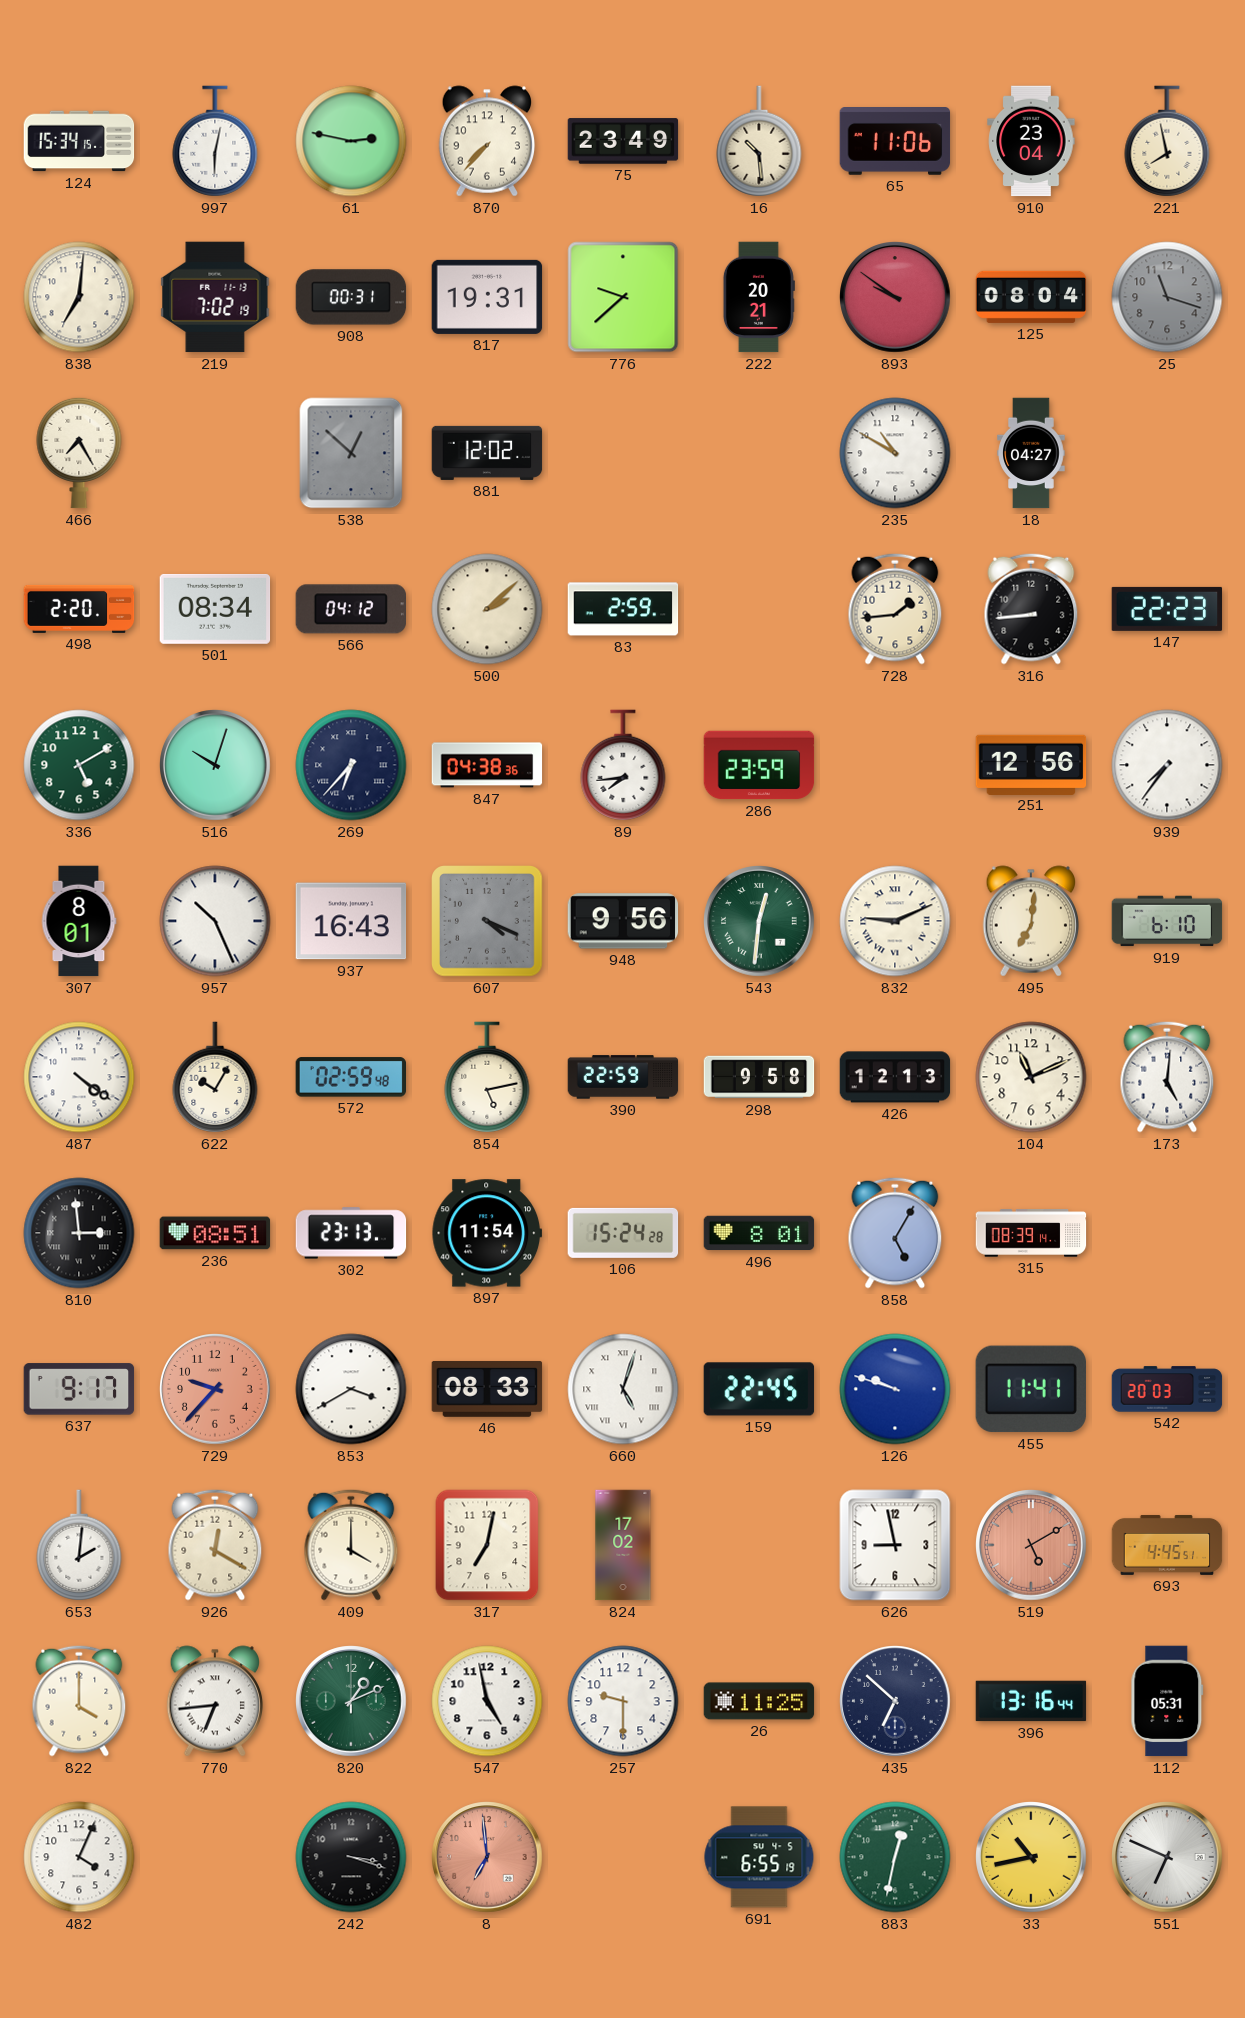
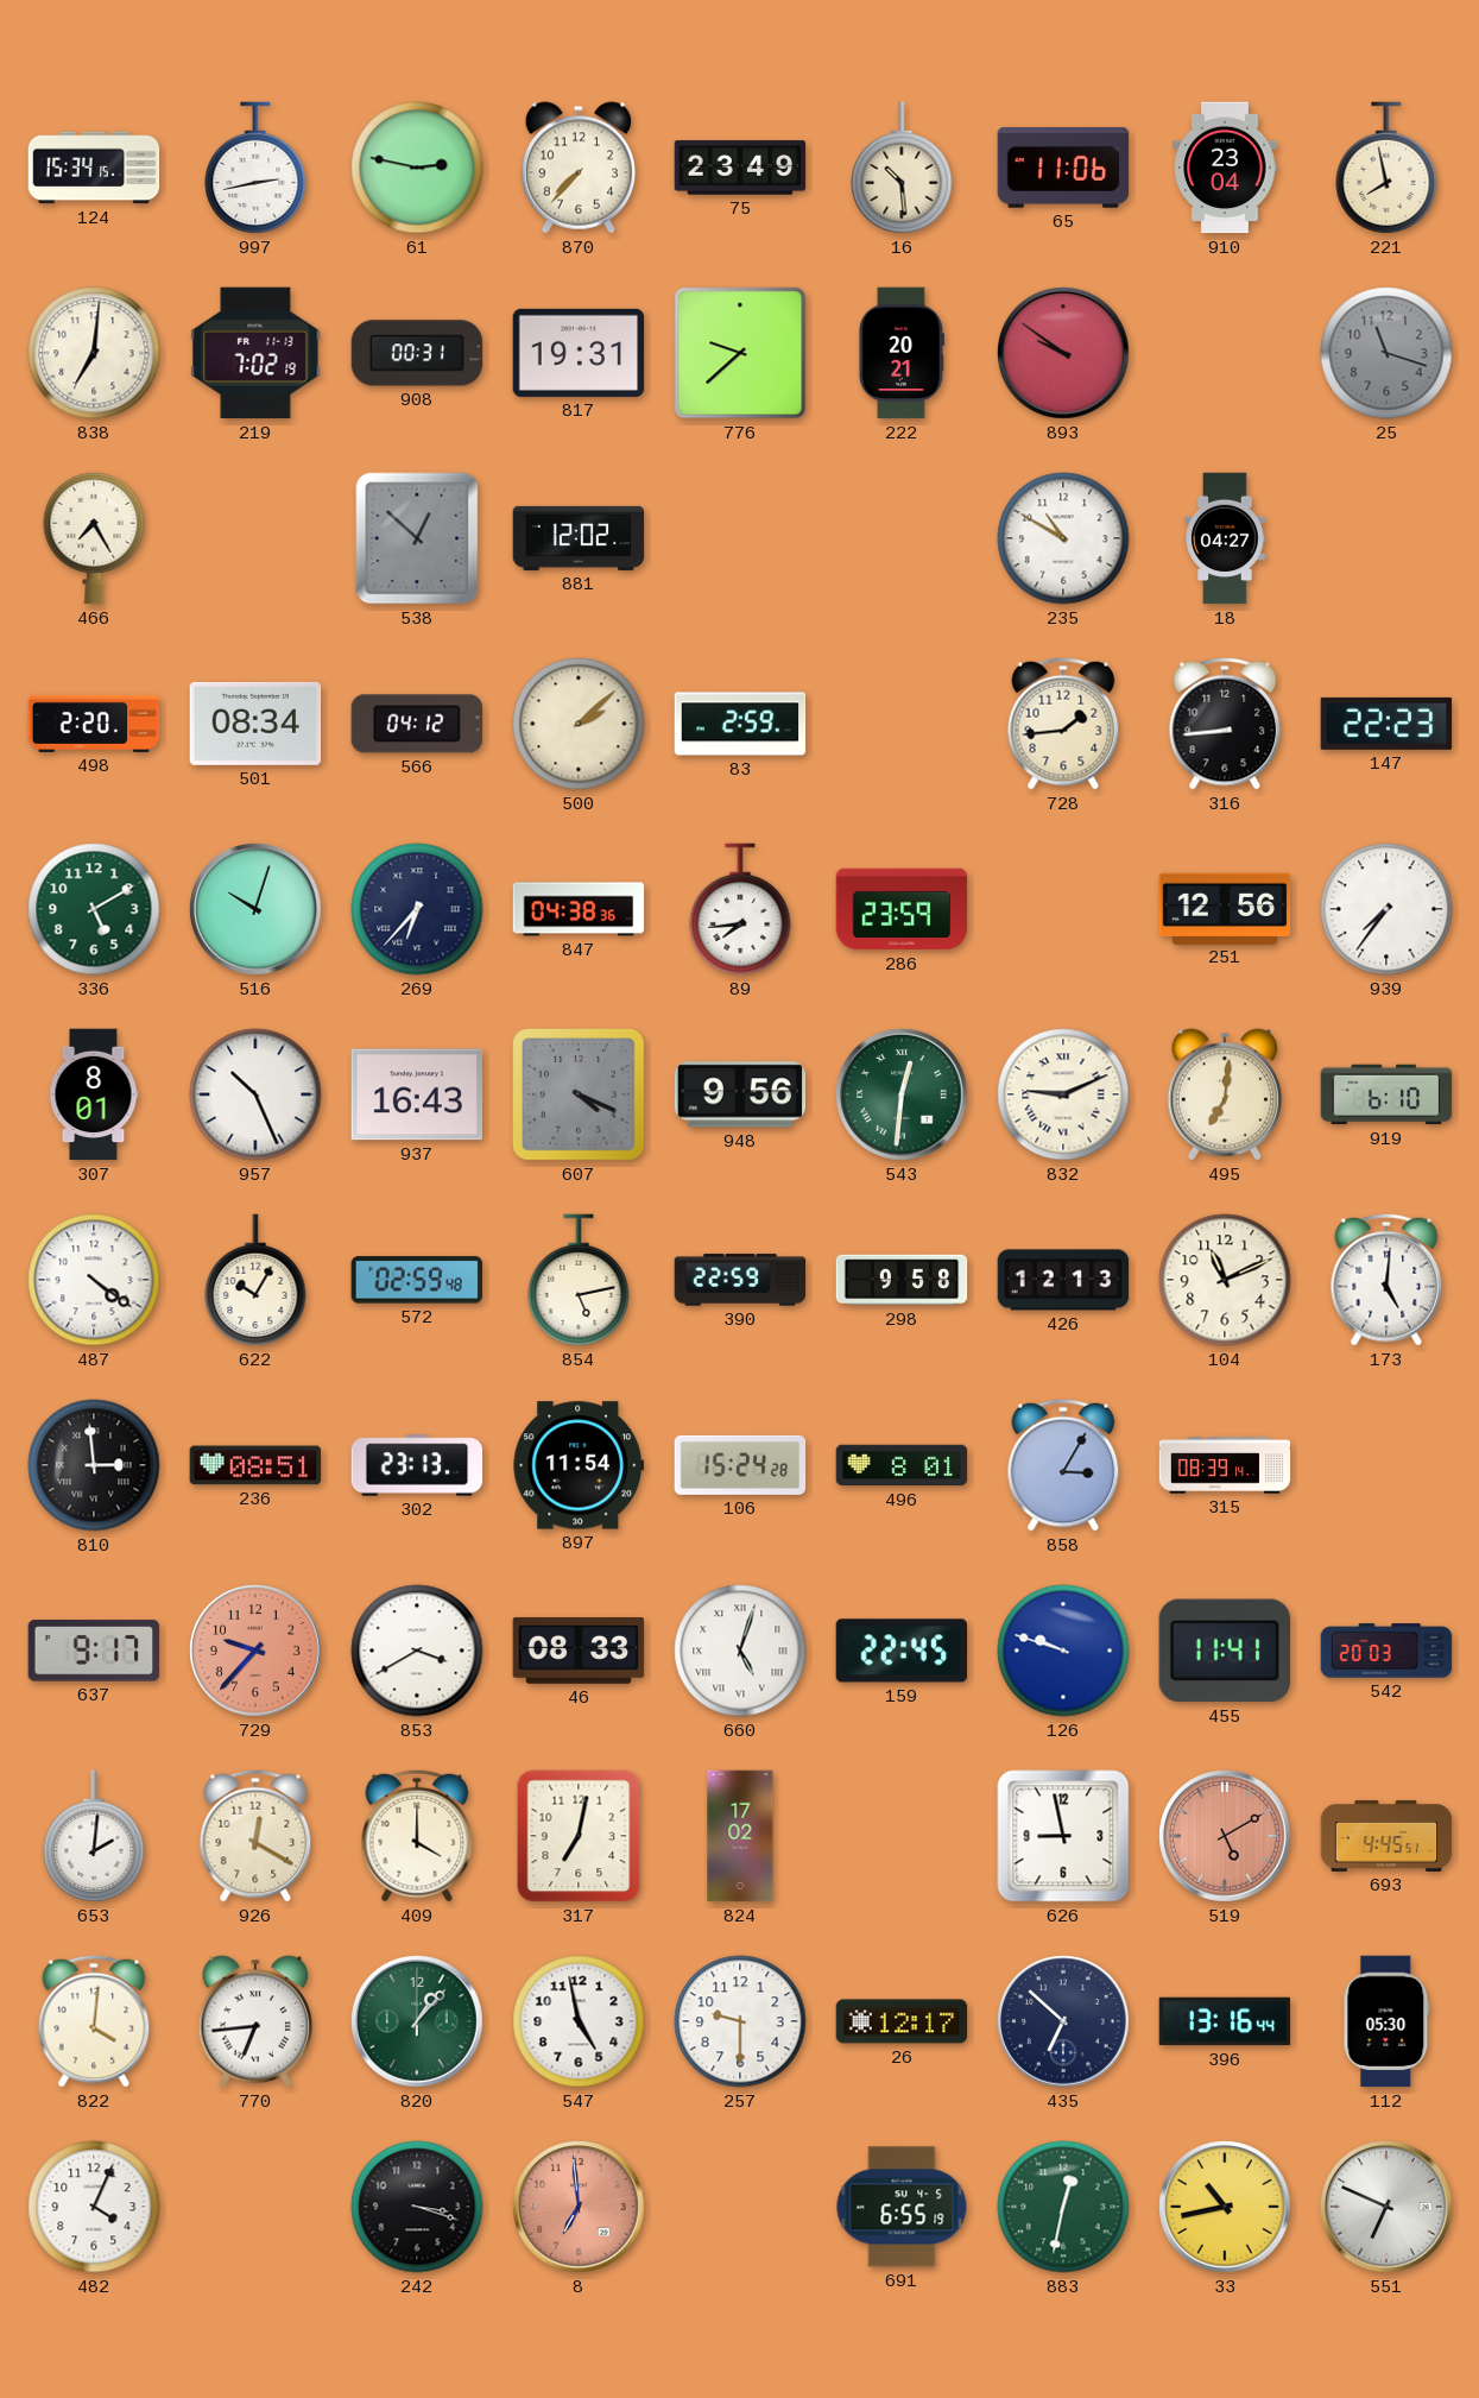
997: 6:02 -> 2:43
125: 08:04 -> none
858: 5:05 -> 3:05
822: 4:00 -> 4:01
820: 1:11 -> 1:07
26: 11:25 -> 12:17
112: 05:31 -> 05:30
